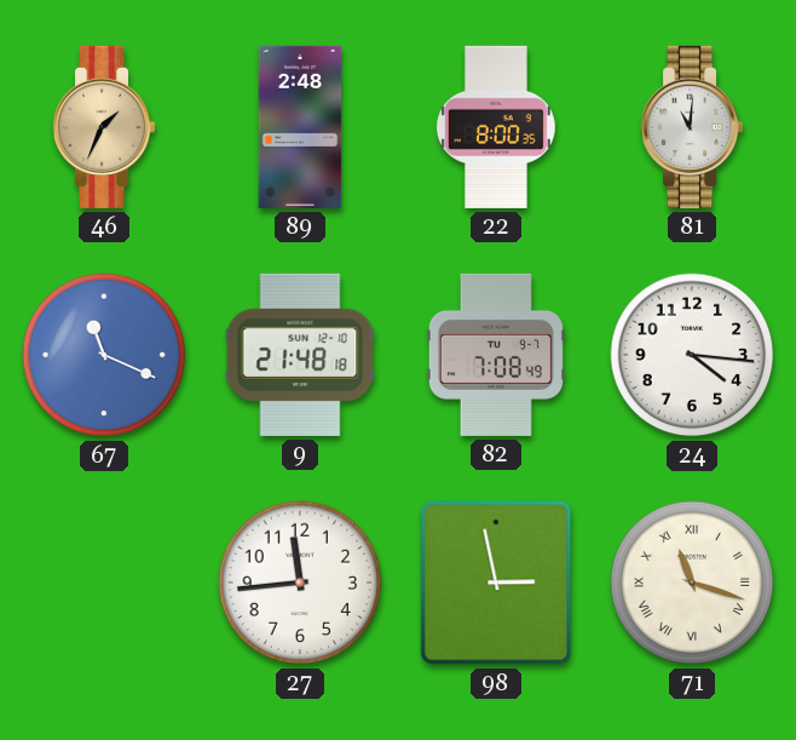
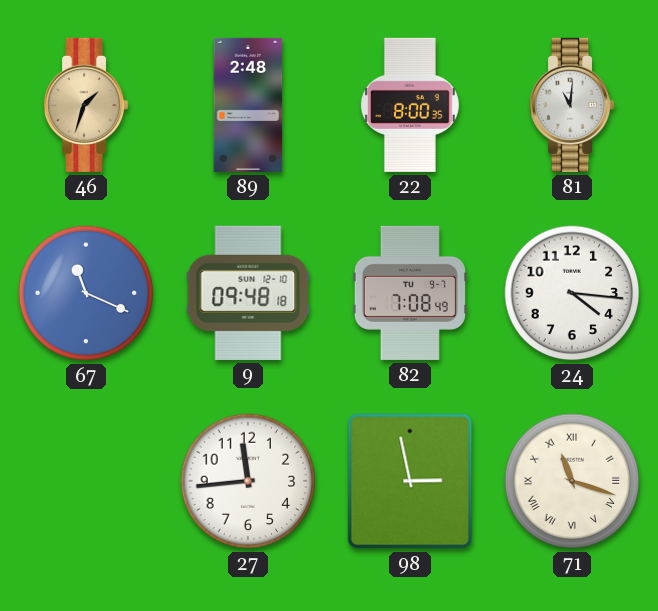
46: 1:34 -> 1:33
9: 21:48 -> 09:48
